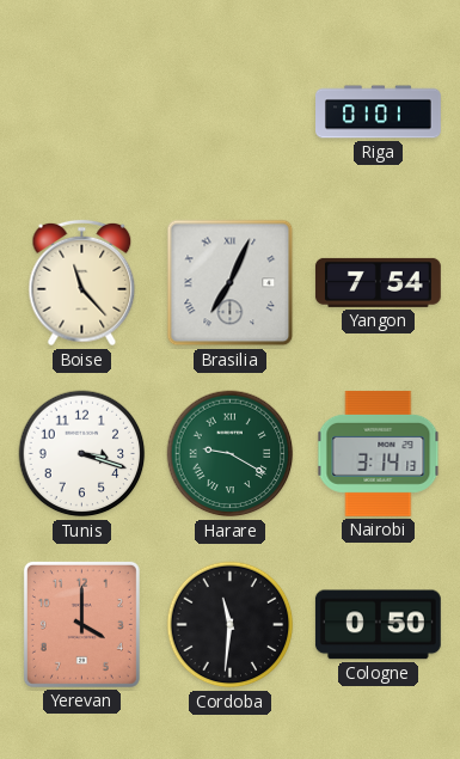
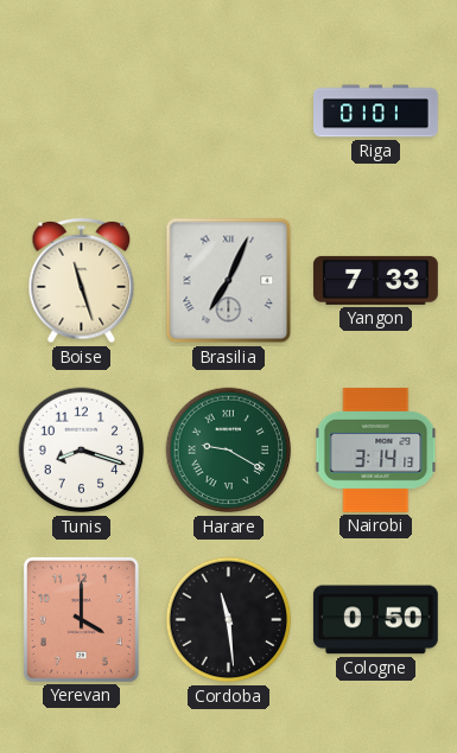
Boise: 11:23 -> 11:27
Yangon: 7:54 -> 7:33
Tunis: 3:18 -> 8:18
Cordoba: 11:31 -> 11:29
